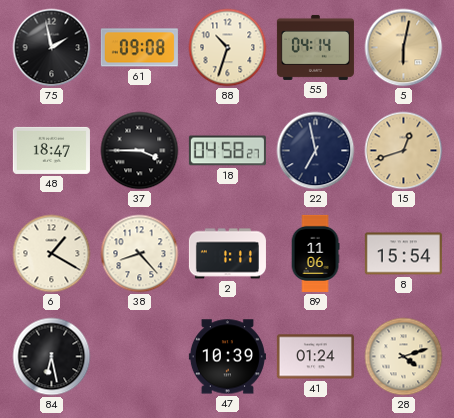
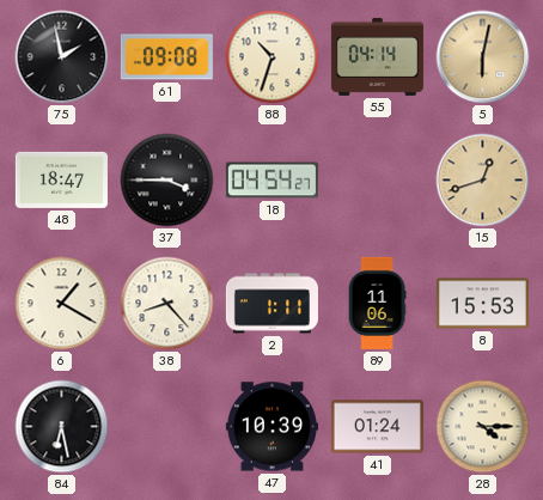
18: 04:58 -> 04:54
22: 6:58 -> none
8: 15:54 -> 15:53
28: 4:12 -> 4:15
